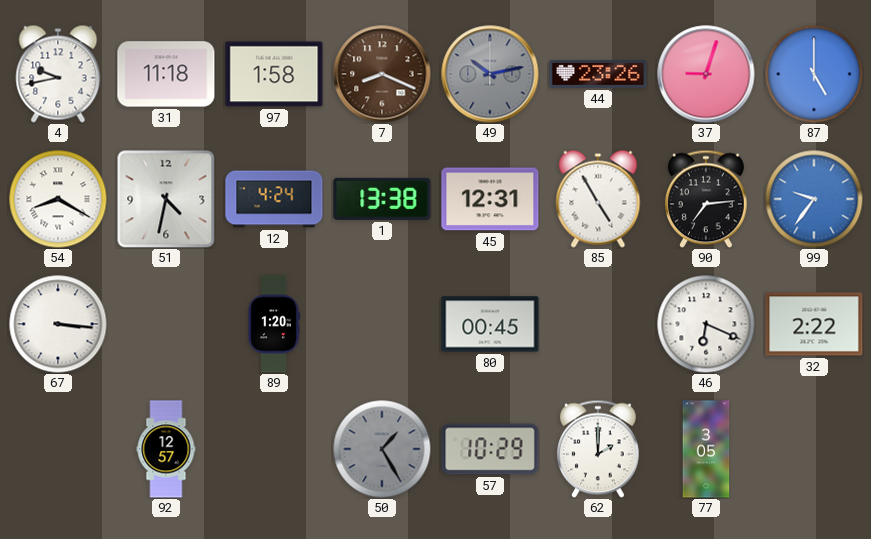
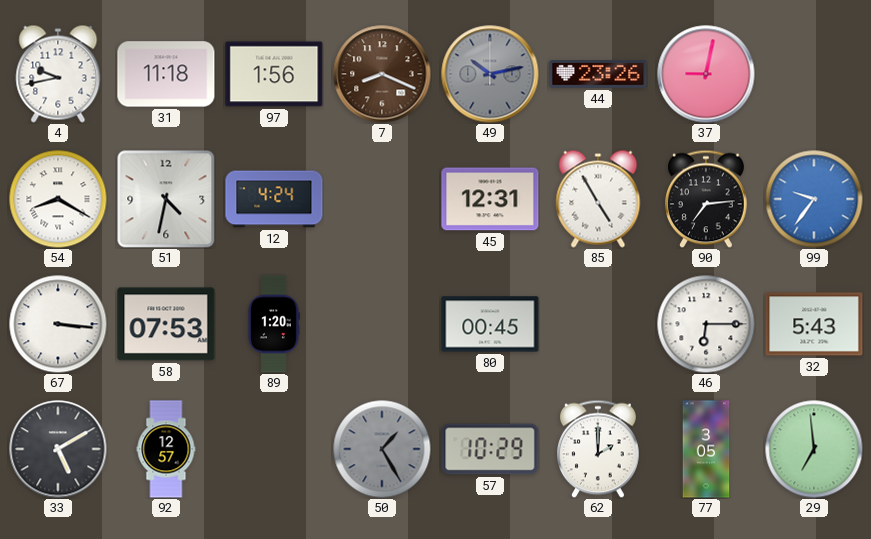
97: 1:58 -> 1:56
37: 9:03 -> 9:02
87: 5:00 -> none
1: 13:38 -> none
58: none -> 07:53
46: 6:19 -> 6:15
32: 2:22 -> 5:43
33: none -> 5:10
29: none -> 6:59
